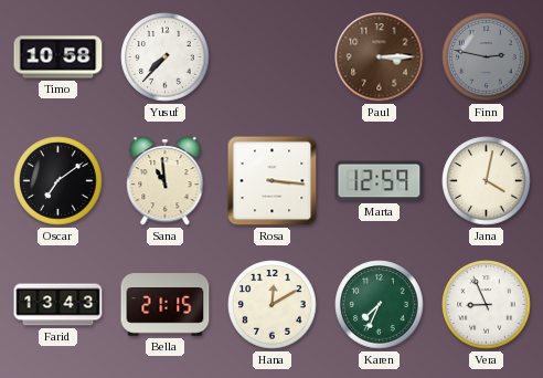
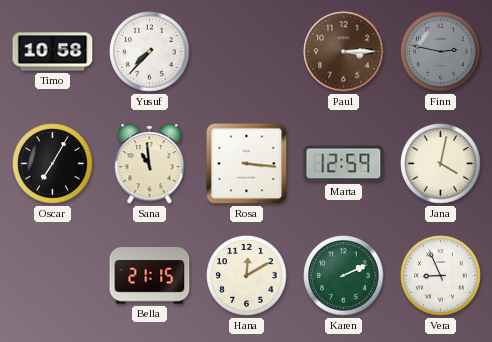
Oscar: 7:09 -> 7:05
Farid: 13:43 -> none
Karen: 7:34 -> 2:11
